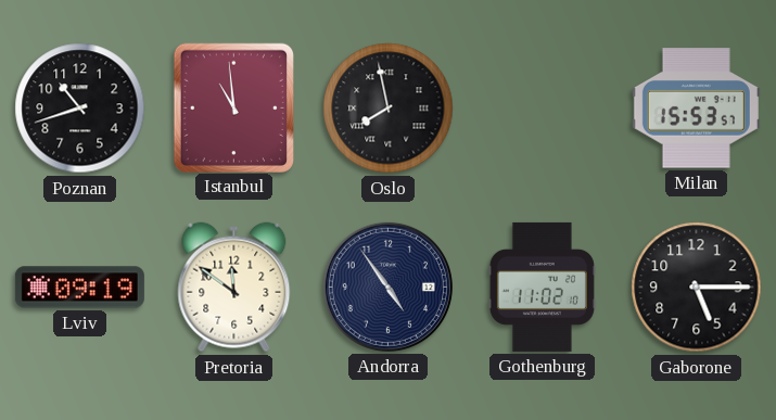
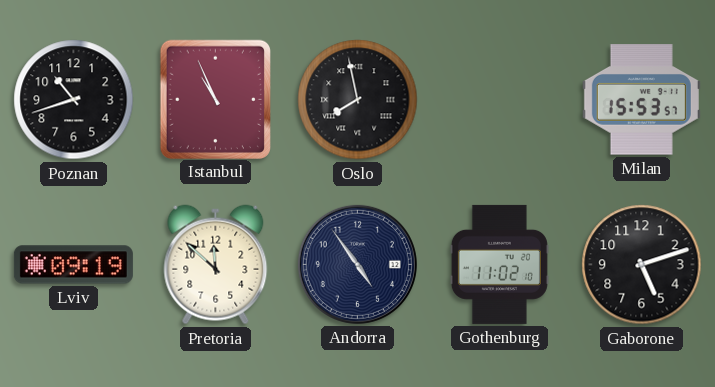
Istanbul: 10:59 -> 10:56
Pretoria: 11:51 -> 11:52
Gaborone: 5:15 -> 5:12
